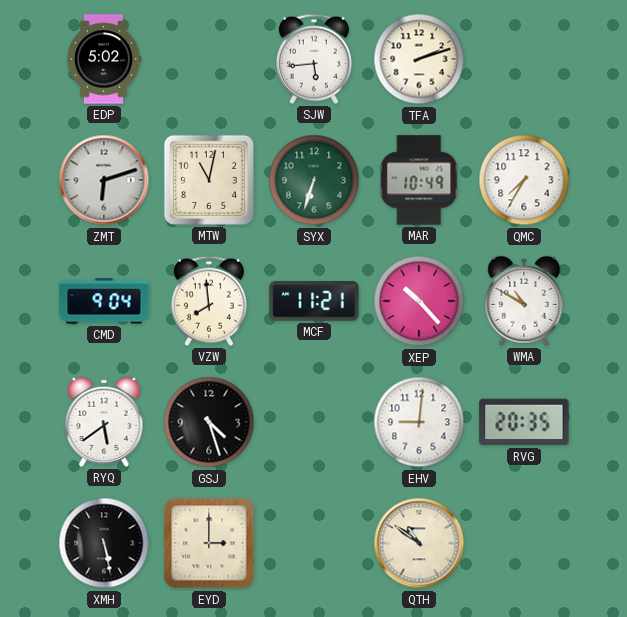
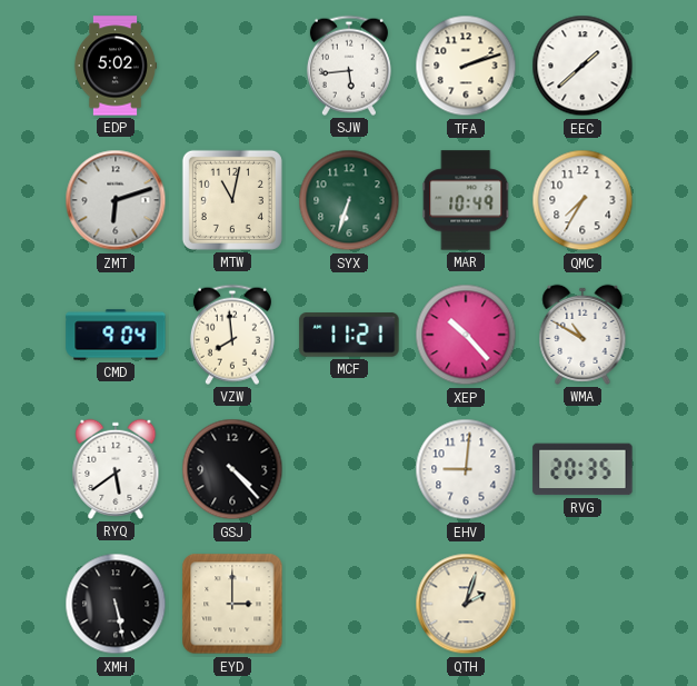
EEC: none -> 1:38
GSJ: 4:27 -> 4:23
QTH: 10:51 -> 2:03
